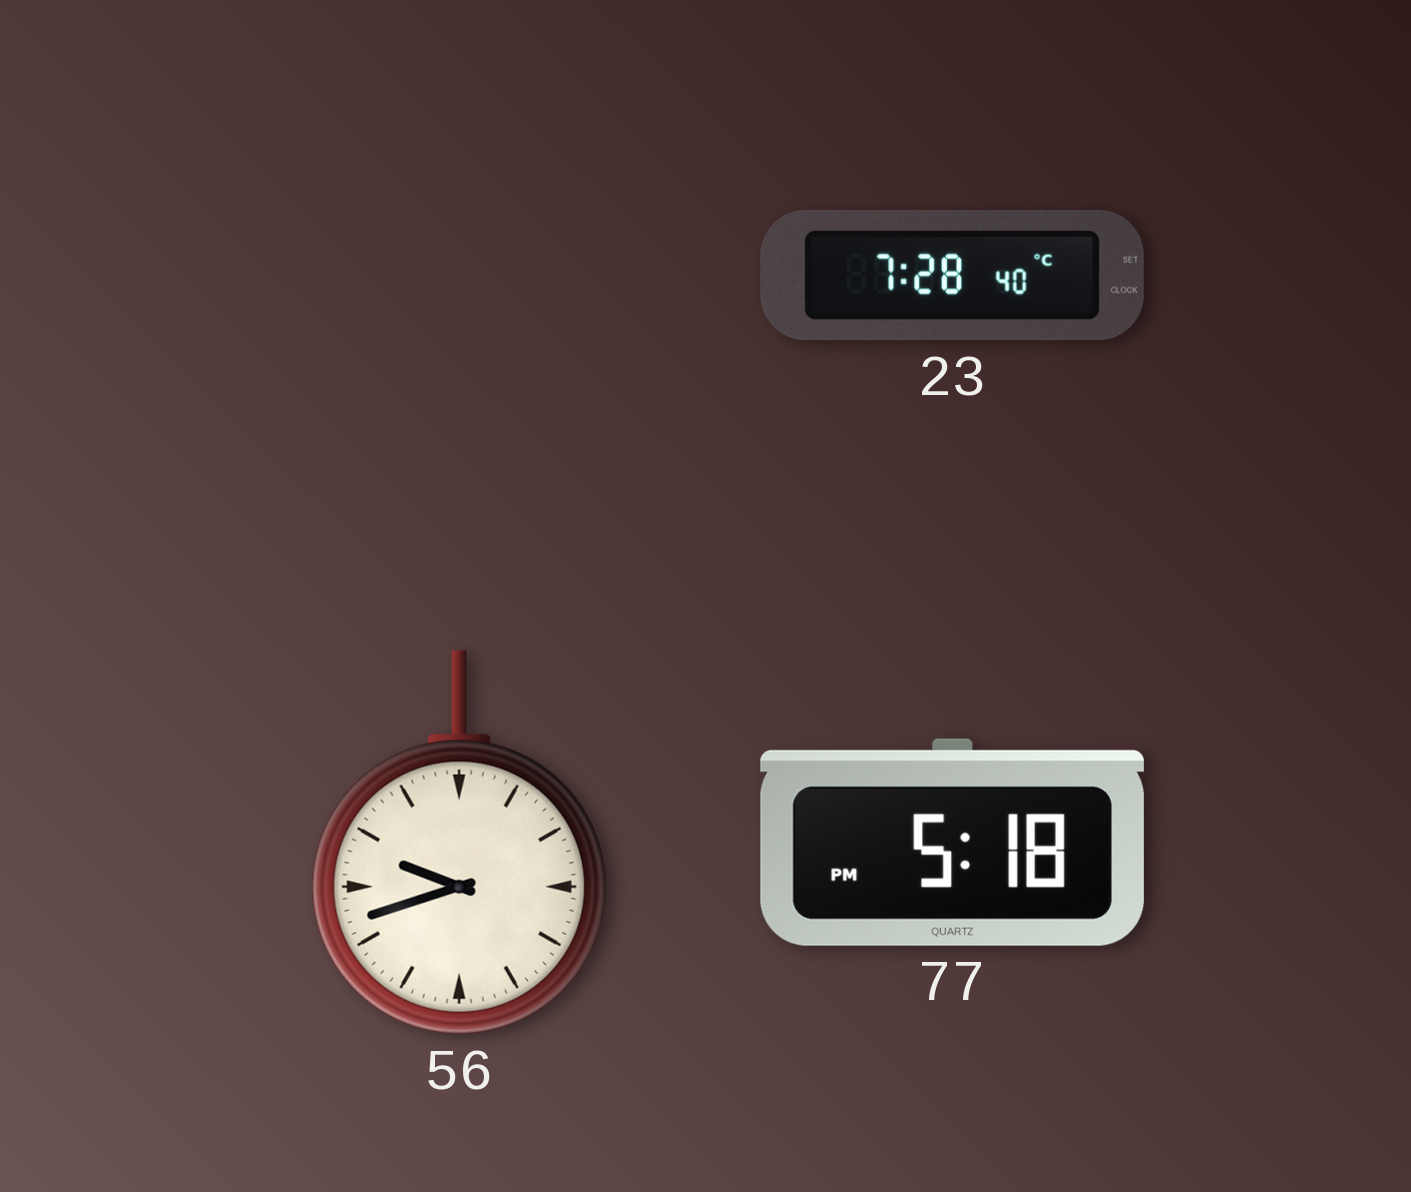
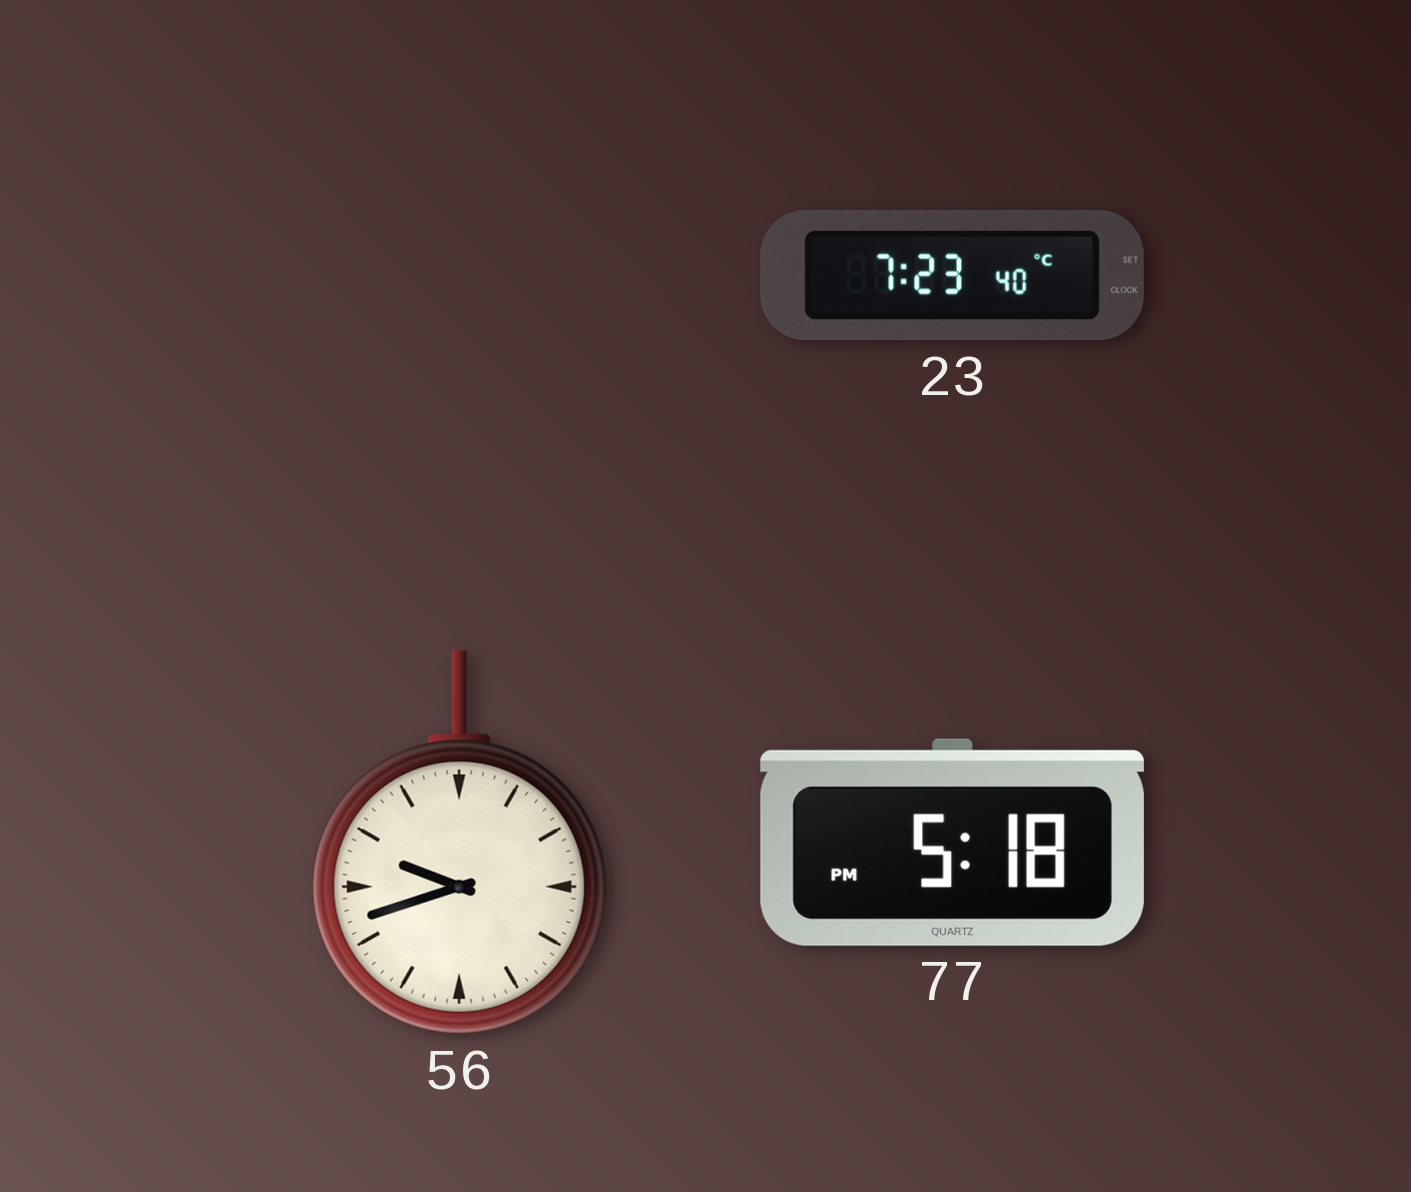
23: 7:28 -> 7:23
